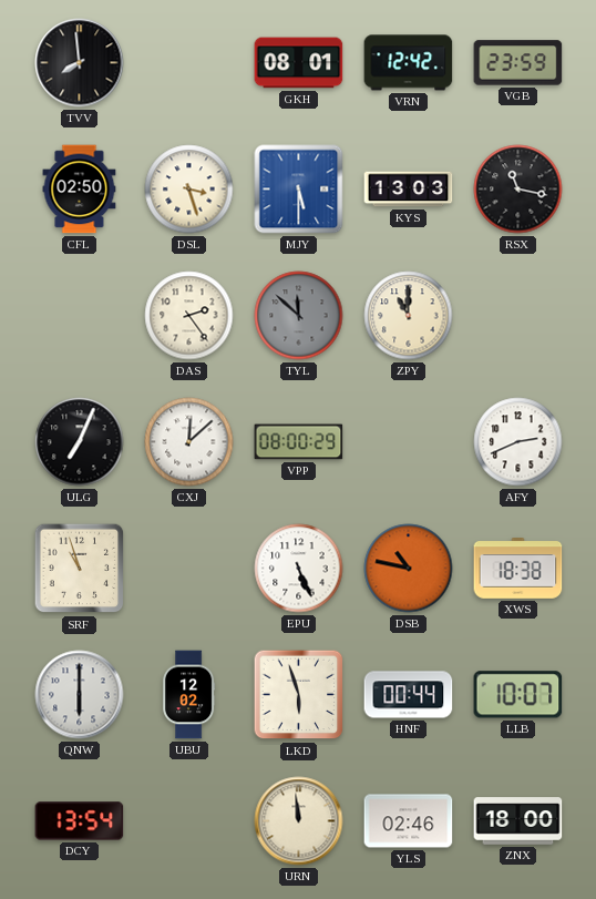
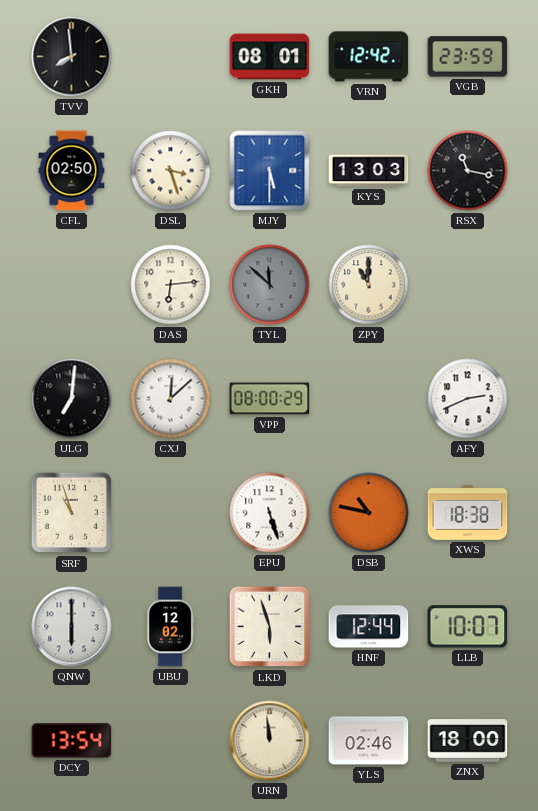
DAS: 2:24 -> 6:14
ULG: 7:04 -> 7:01
EPU: 5:26 -> 5:27
HNF: 00:44 -> 12:44
